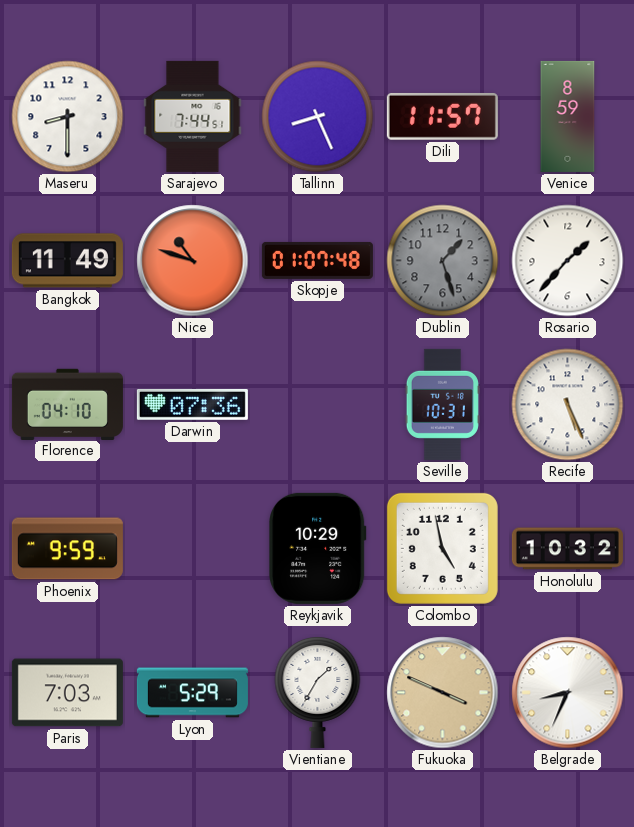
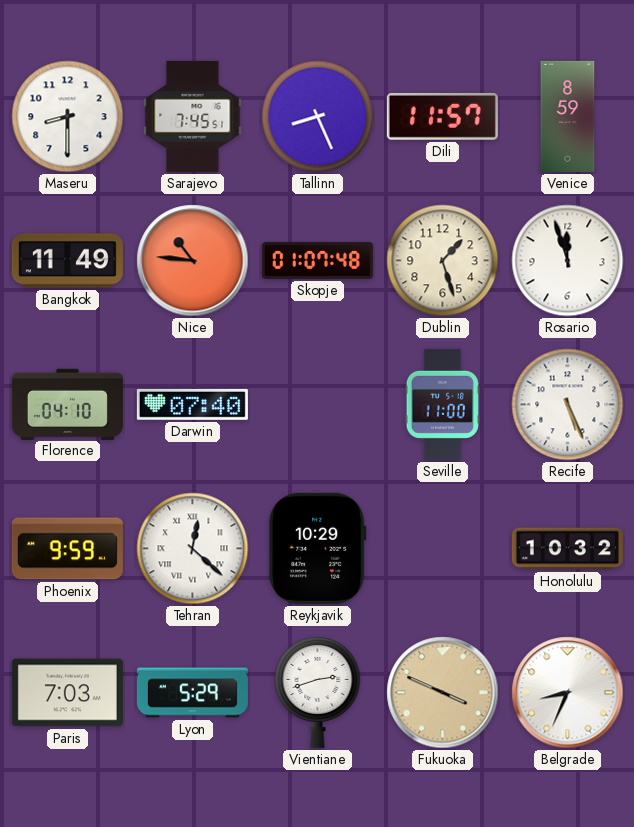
Sarajevo: 7:44 -> 7:45
Nice: 10:48 -> 10:46
Dublin dial: grey -> cream
Rosario: 1:37 -> 11:57
Darwin: 07:36 -> 07:40
Seville: 10:31 -> 11:00
Tehran: none -> 12:22
Colombo: 4:58 -> none
Vientiane: 1:35 -> 2:42
